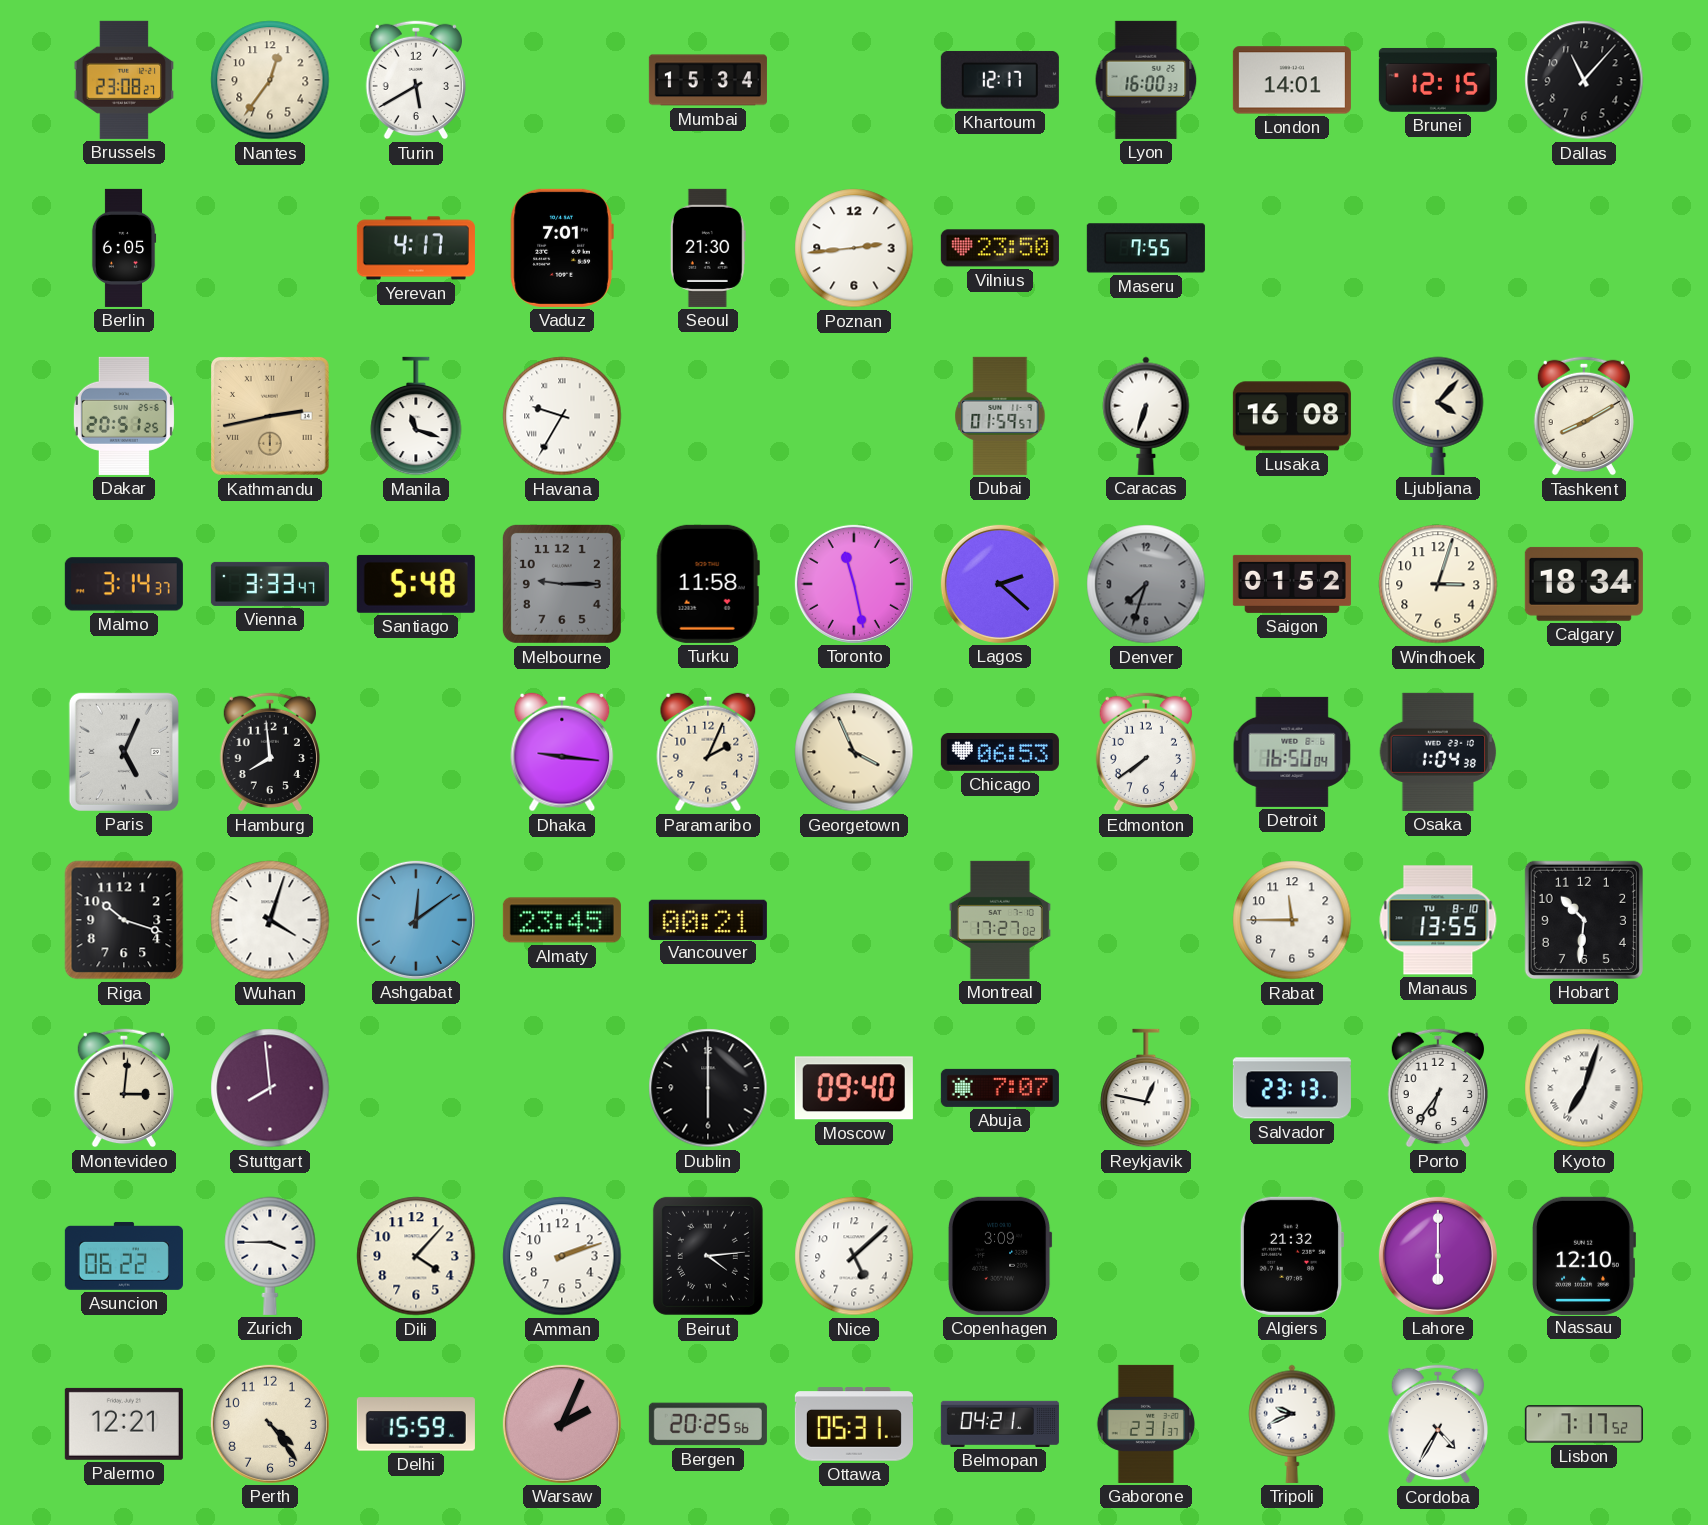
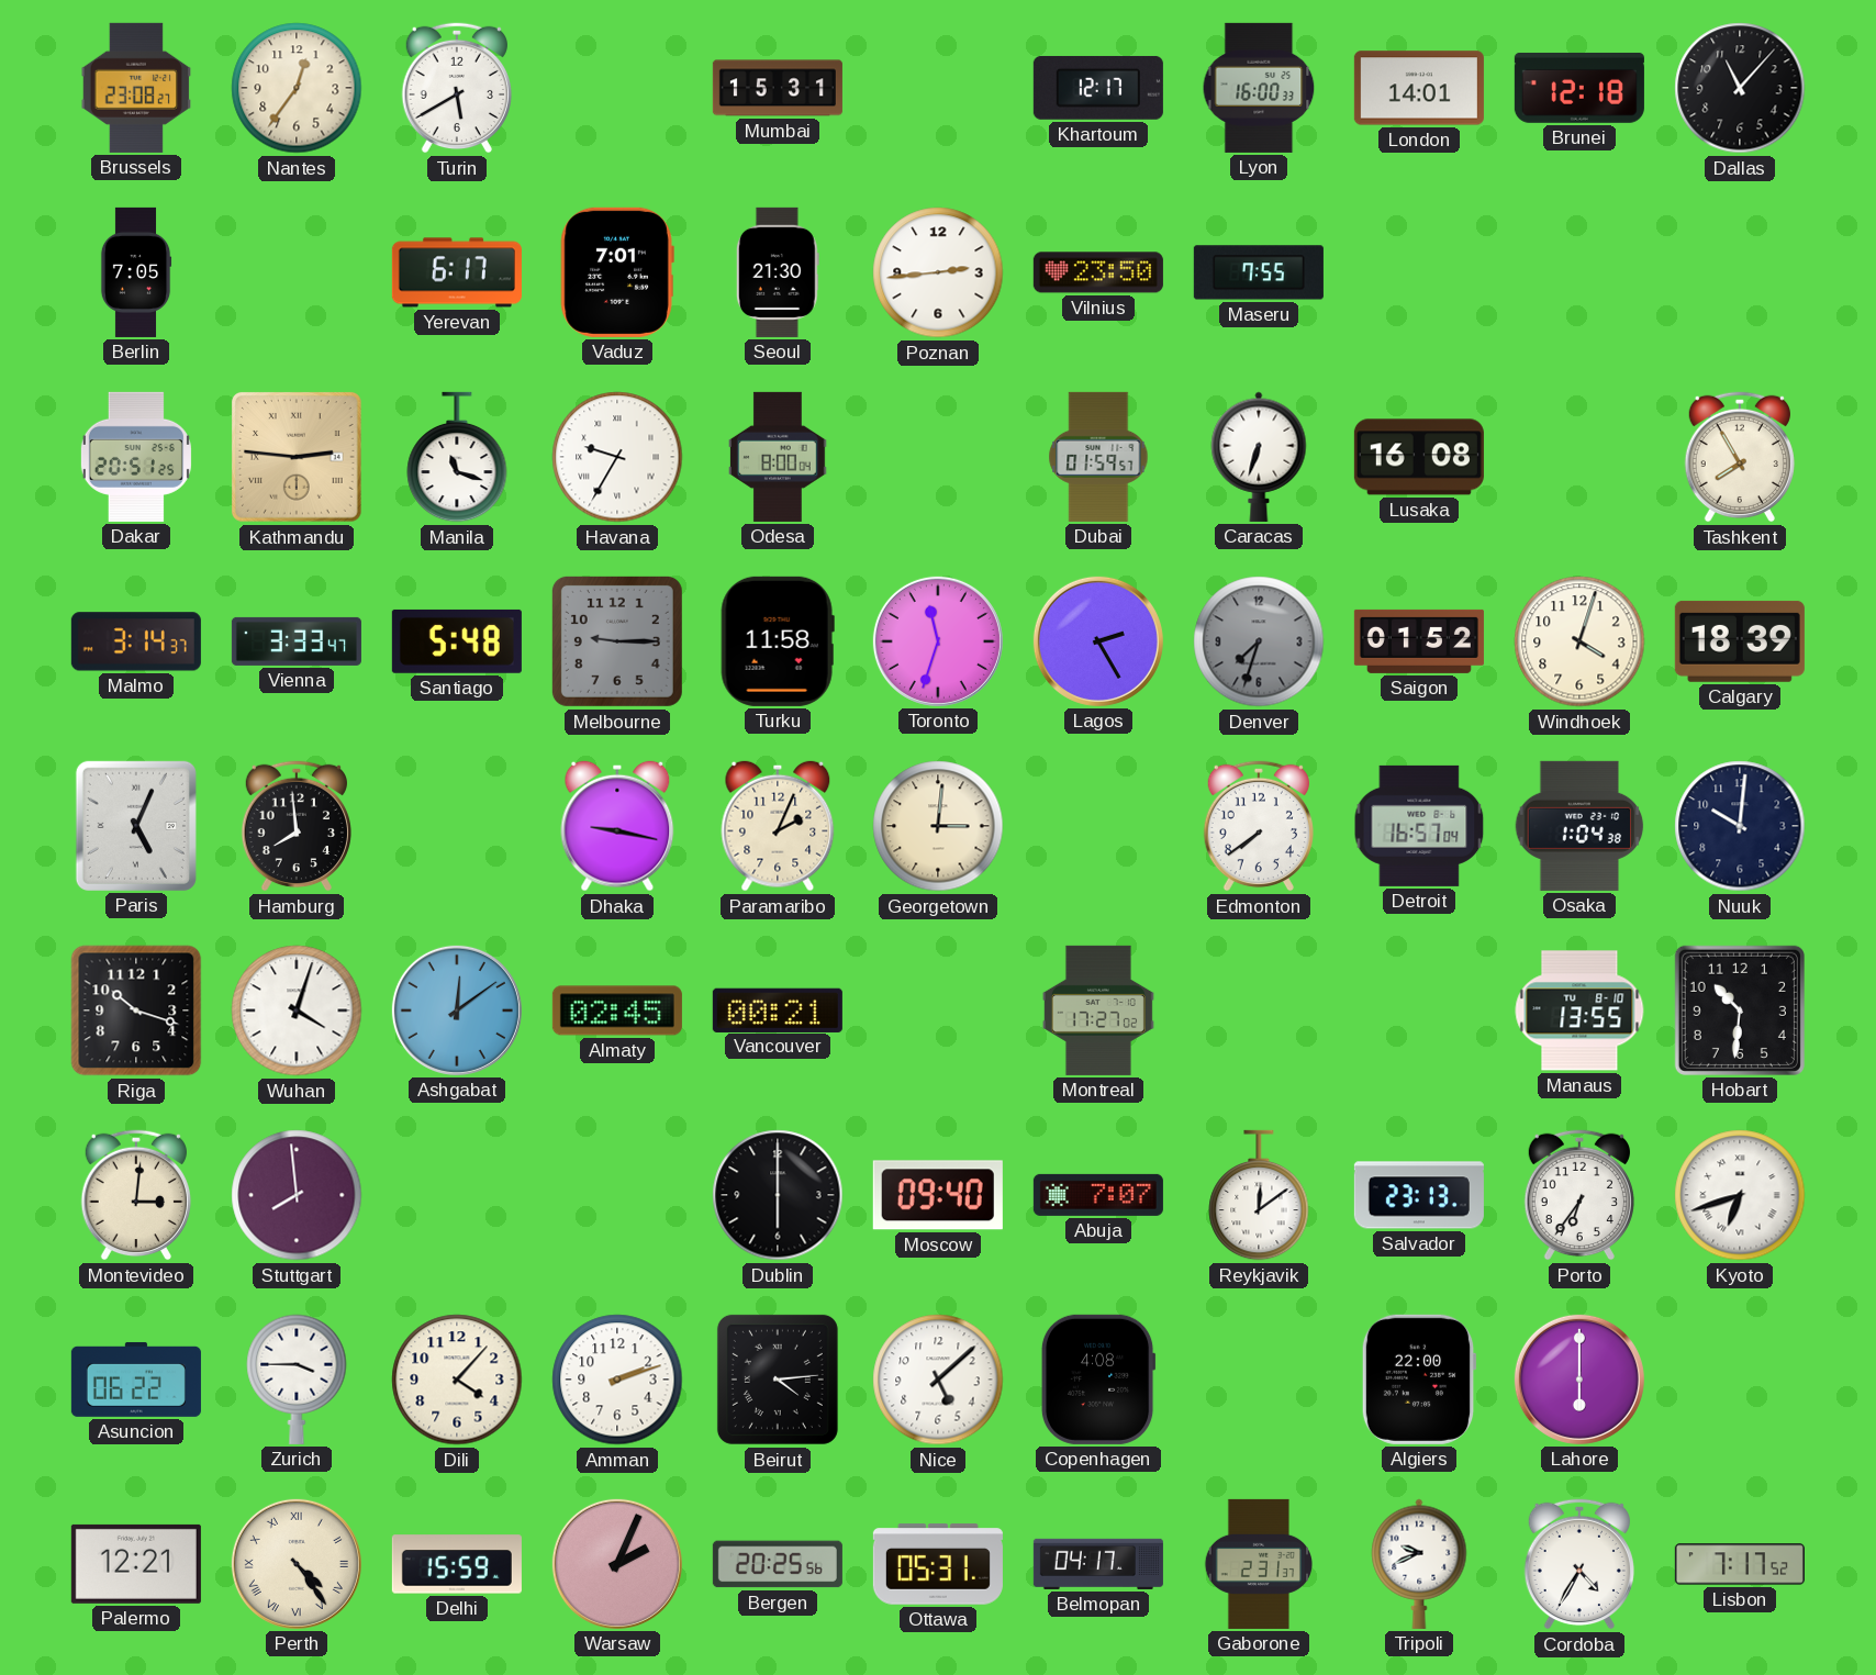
Mumbai: 15:34 -> 15:31
Brunei: 12:15 -> 12:18
Berlin: 6:05 -> 7:05
Yerevan: 4:17 -> 6:17
Kathmandu: 2:43 -> 2:46
Odesa: none -> 8:00
Ljubljana: 4:07 -> none
Tashkent: 8:10 -> 7:55
Toronto: 11:28 -> 11:33
Lagos: 2:22 -> 2:25
Windhoek: 3:03 -> 4:03
Calgary: 18:34 -> 18:39
Dhaka: 9:16 -> 9:17
Georgetown: 3:56 -> 3:01
Chicago: 06:53 -> none
Detroit: 16:50 -> 16:57
Nuuk: none -> 10:01
Almaty: 23:45 -> 02:45
Rabat: 11:45 -> none
Reykjavik: 12:47 -> 12:09
Kyoto: 7:03 -> 6:42
Copenhagen: 3:09 -> 4:08
Algiers: 21:32 -> 22:00
Nassau: 12:10 -> none
Perth numerals: Arabic -> Roman
Belmopan: 04:21 -> 04:17
